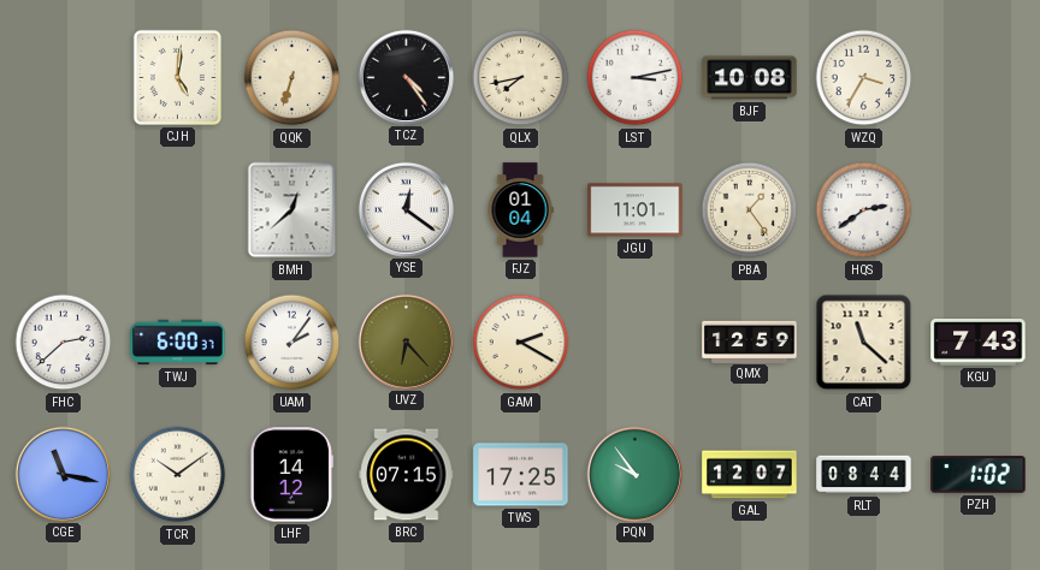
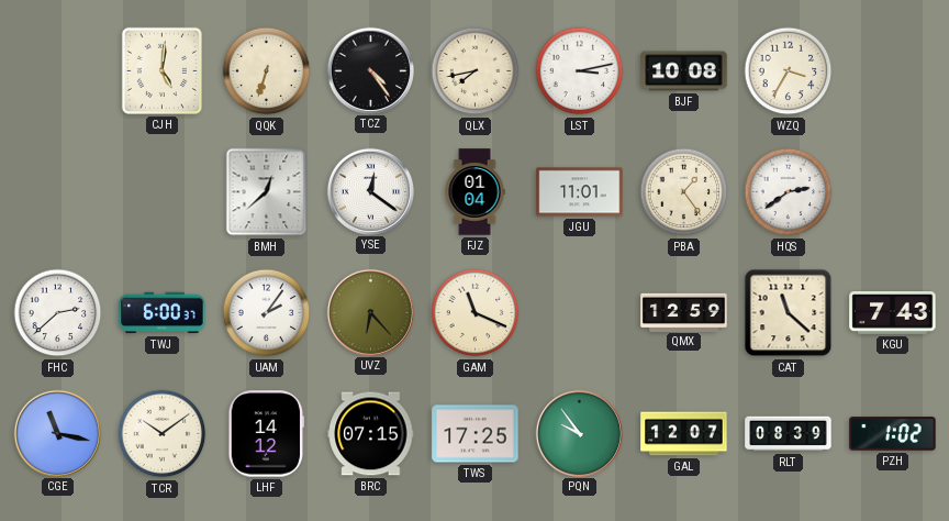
GAM: 2:20 -> 11:19
RLT: 08:44 -> 08:39
